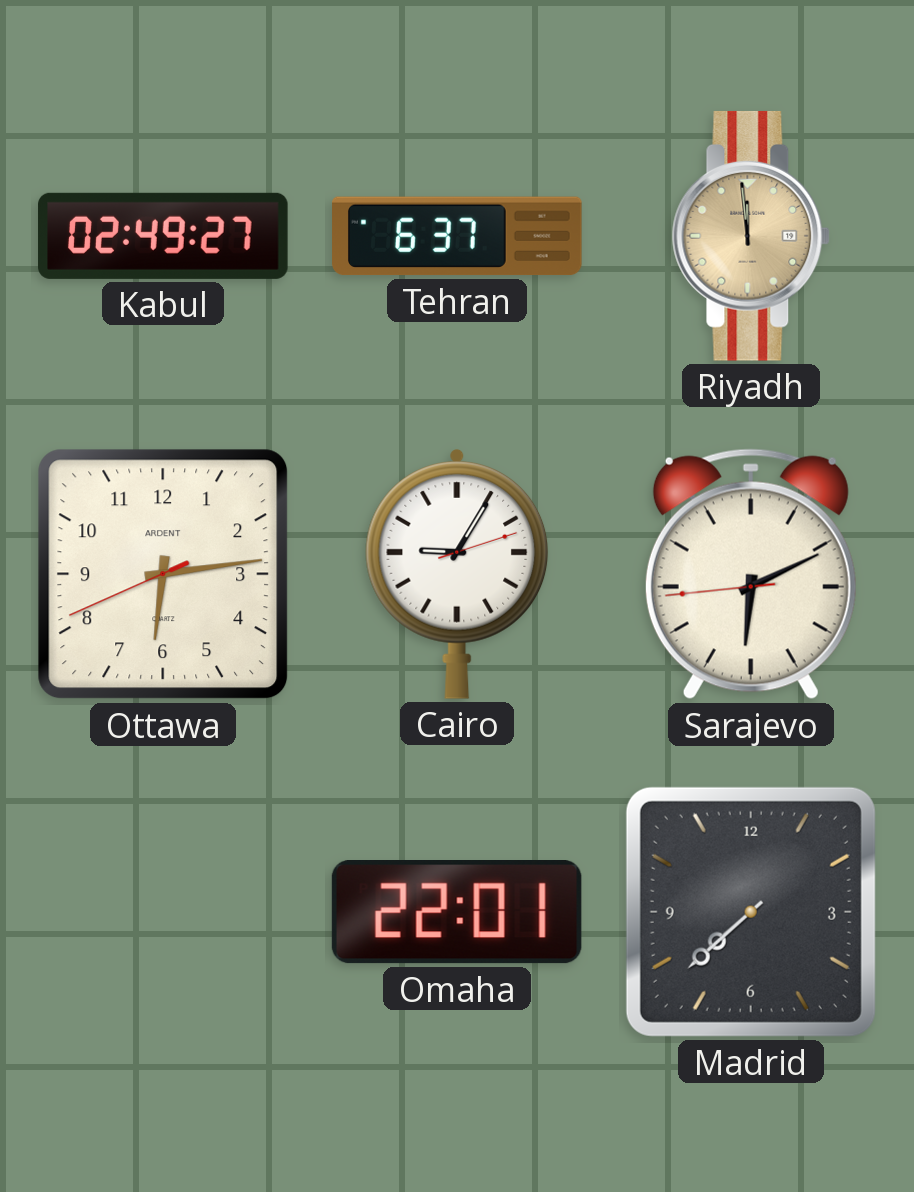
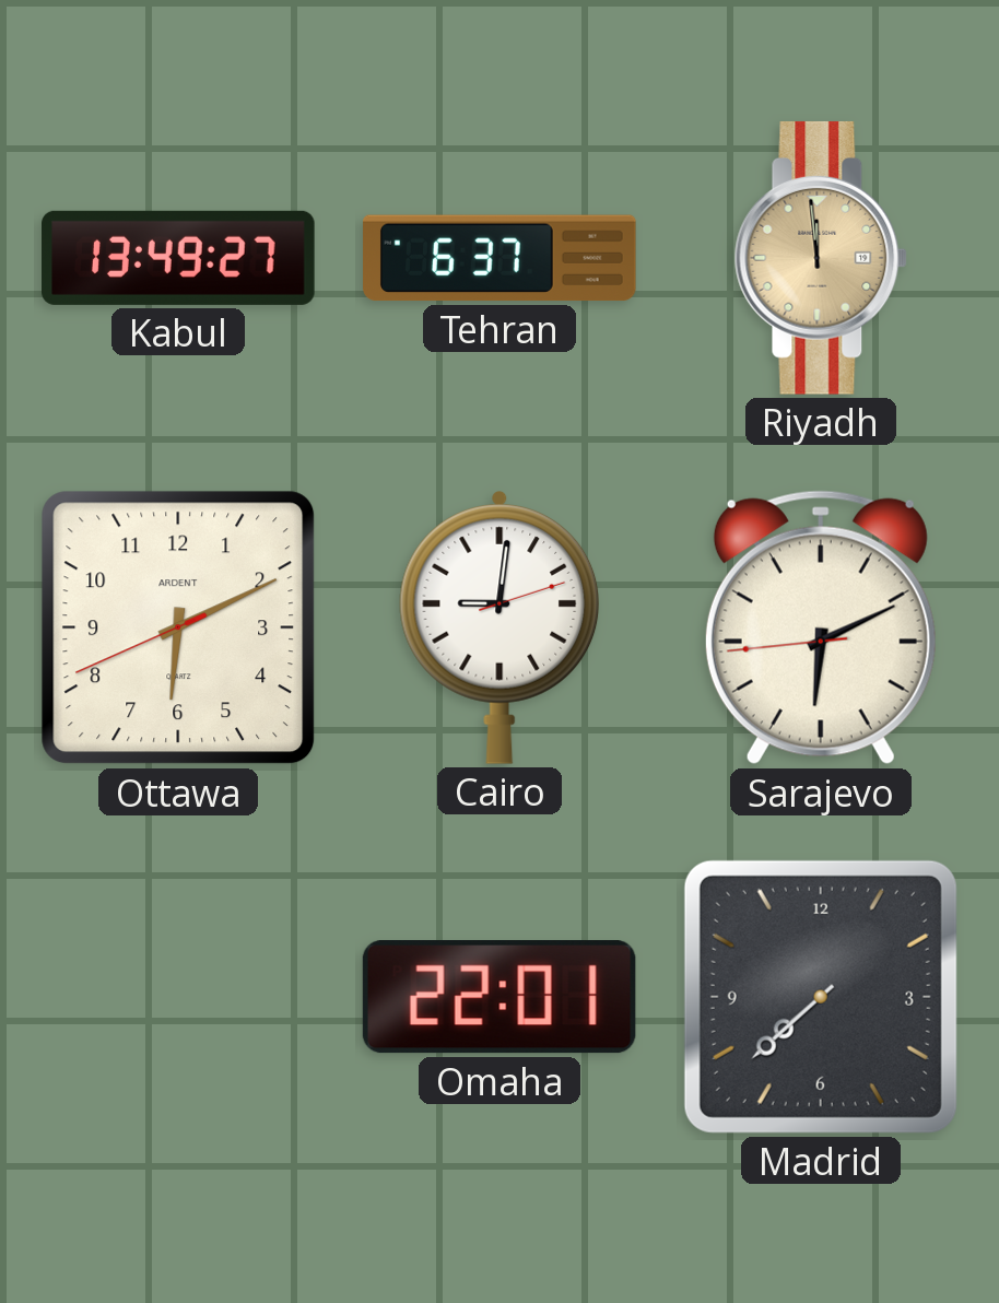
Kabul: 02:49 -> 13:49
Ottawa: 6:13 -> 6:10
Cairo: 9:05 -> 9:01
